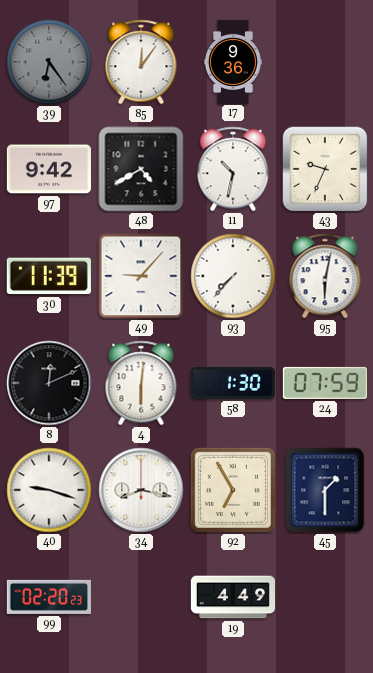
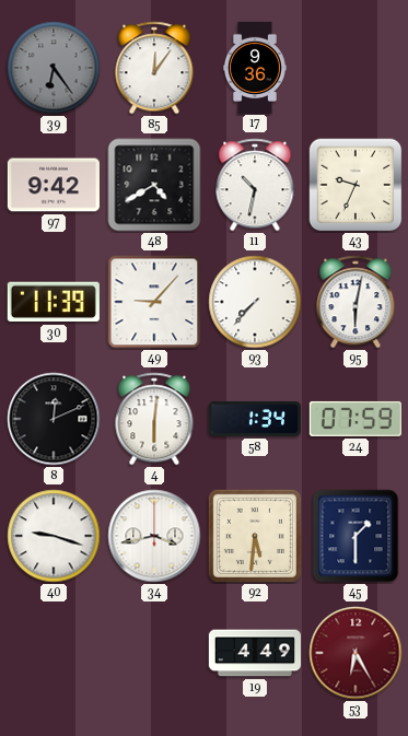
58: 1:30 -> 1:34
34: 8:17 -> 3:43
92: 6:55 -> 5:31
99: 02:20 -> none
53: none -> 6:25
